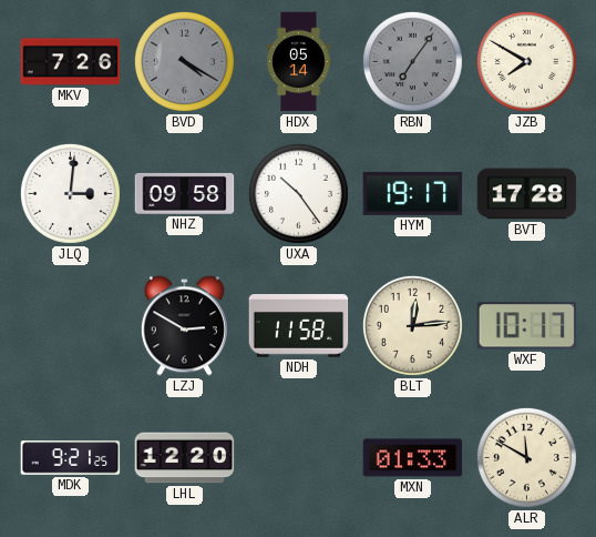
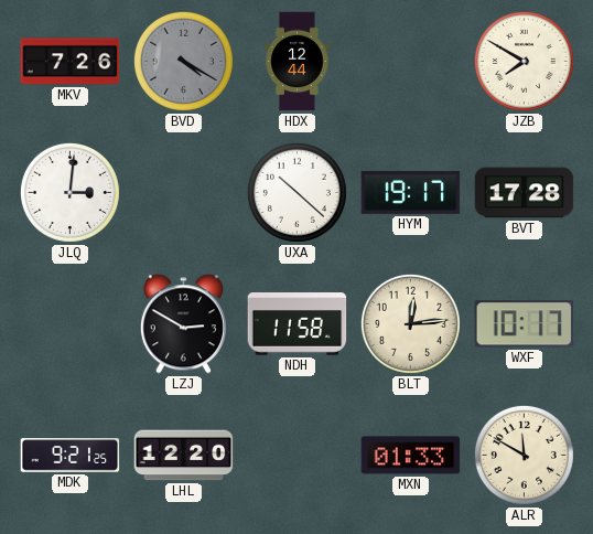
HDX: 05:14 -> 12:44
RBN: 7:06 -> none
NHZ: 09:58 -> none
UXA: 10:24 -> 10:22
